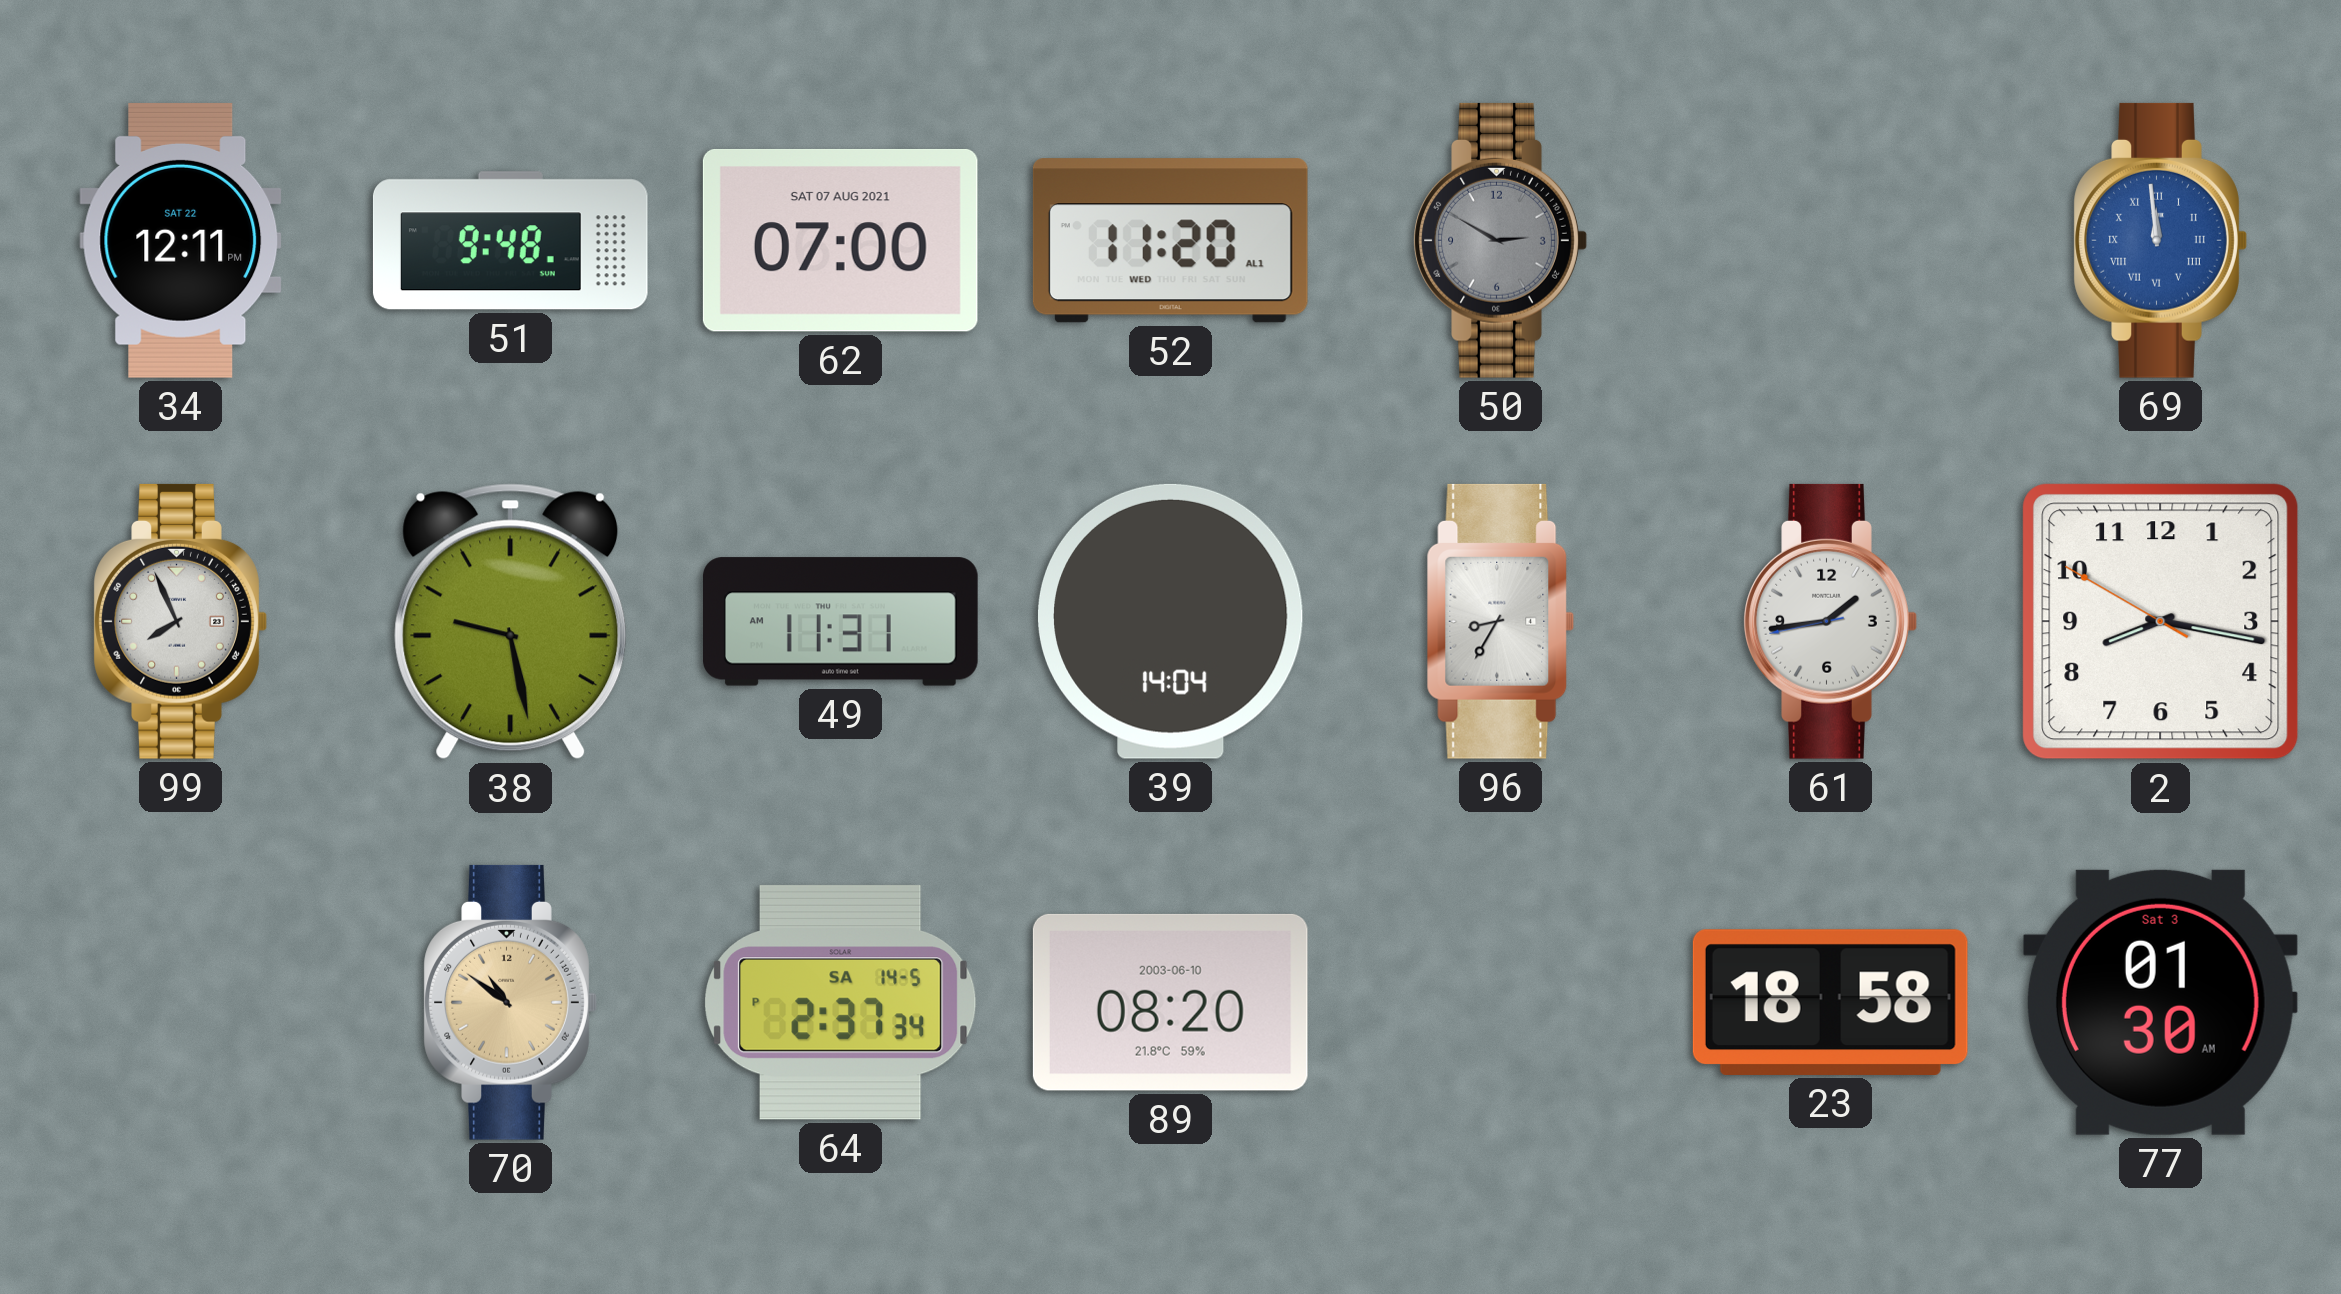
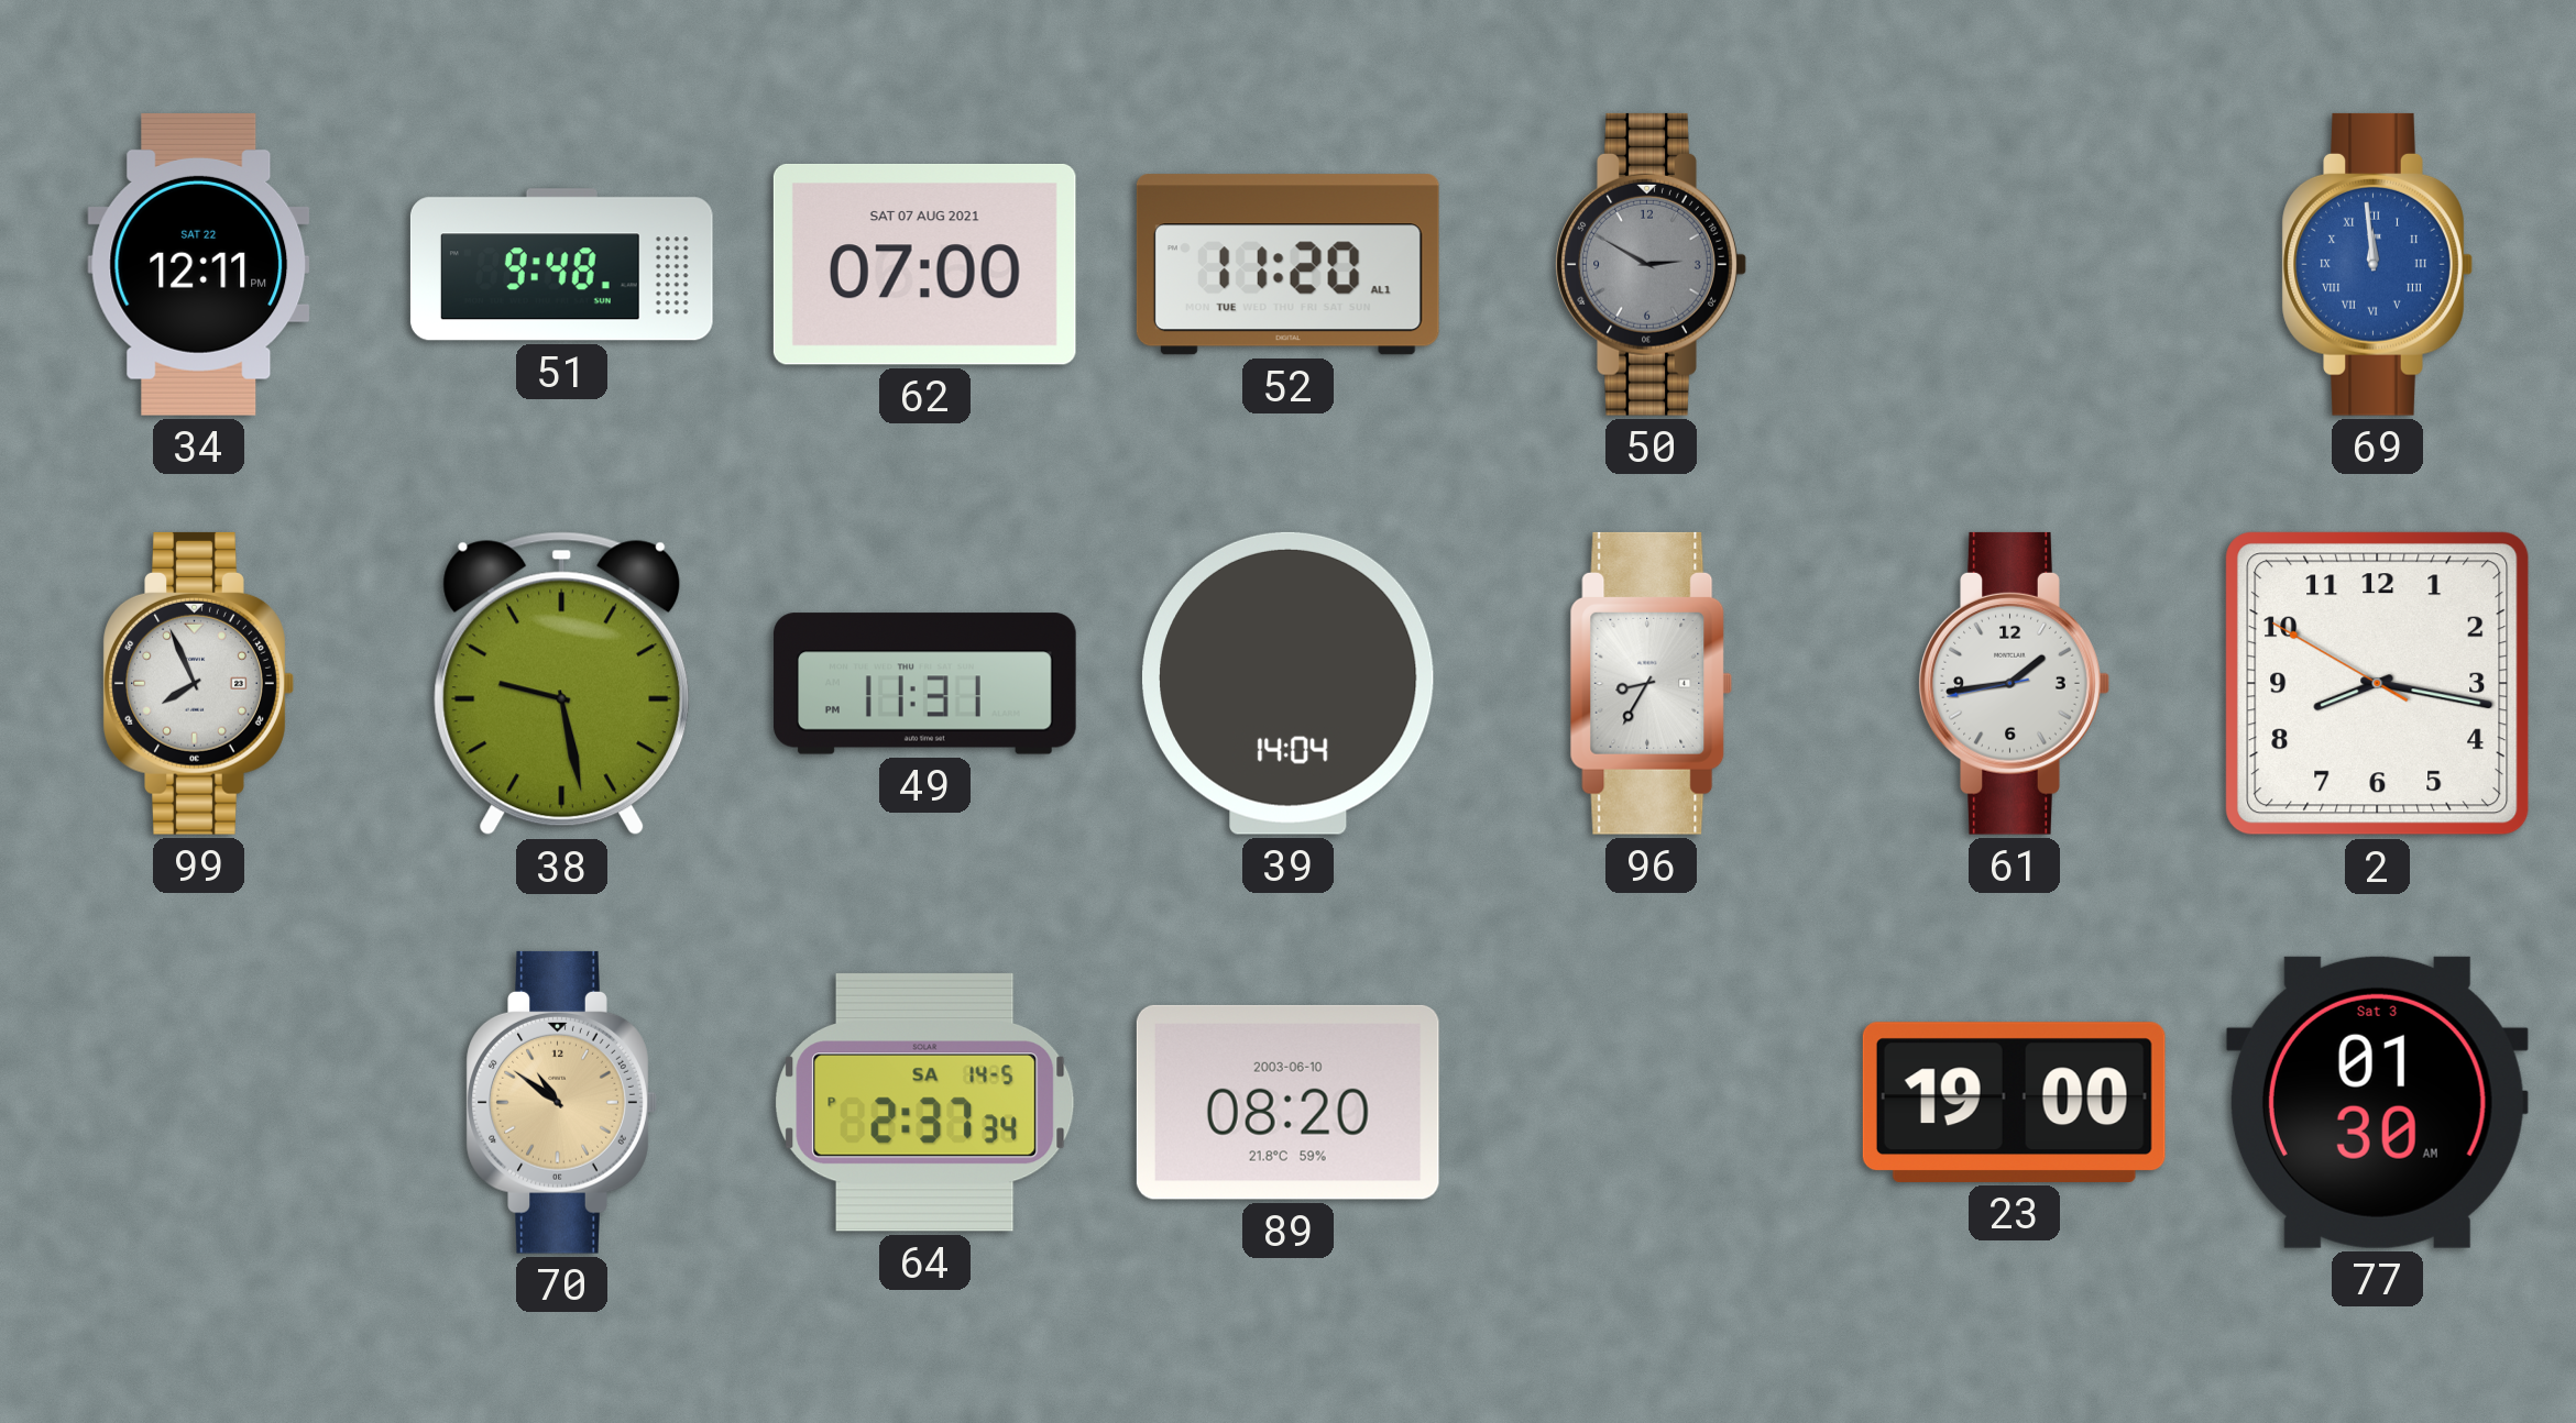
52 date: WED -> TUE
49: 11:31 AM -> 11:31 PM
23: 18:58 -> 19:00
